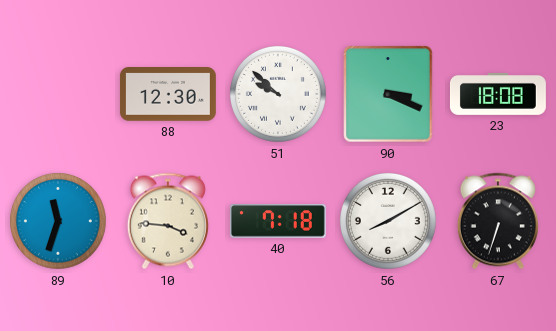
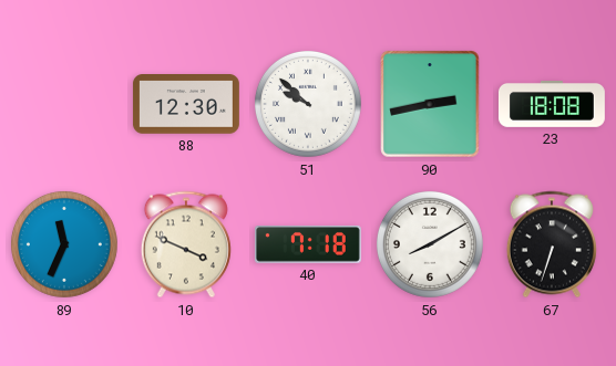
90: 3:19 -> 2:43
89: 11:33 -> 11:34
10: 3:46 -> 3:49
